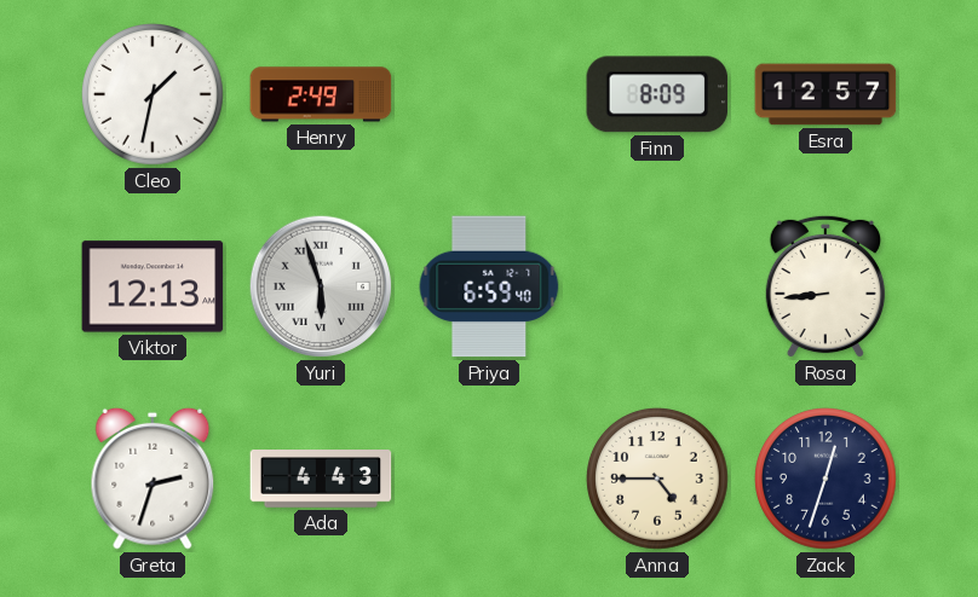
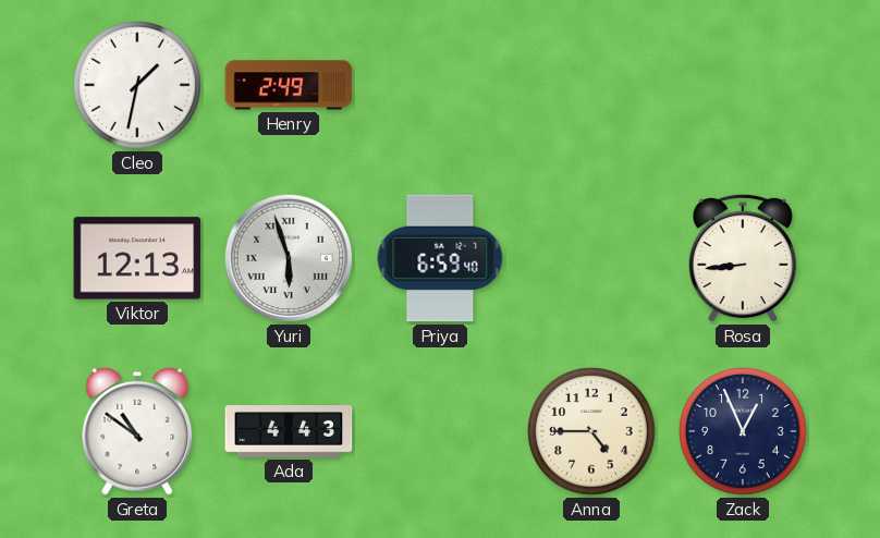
Finn: 8:09 -> none
Esra: 12:57 -> none
Greta: 2:33 -> 10:51
Zack: 12:33 -> 12:56
